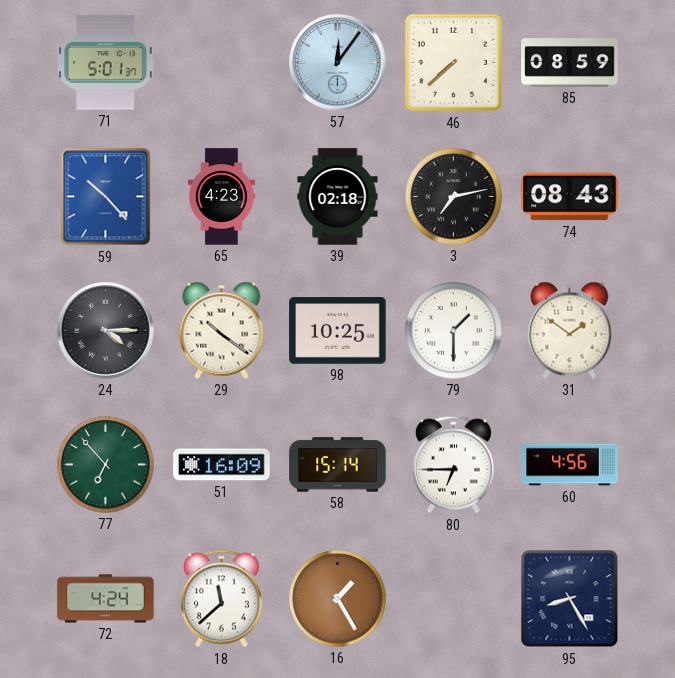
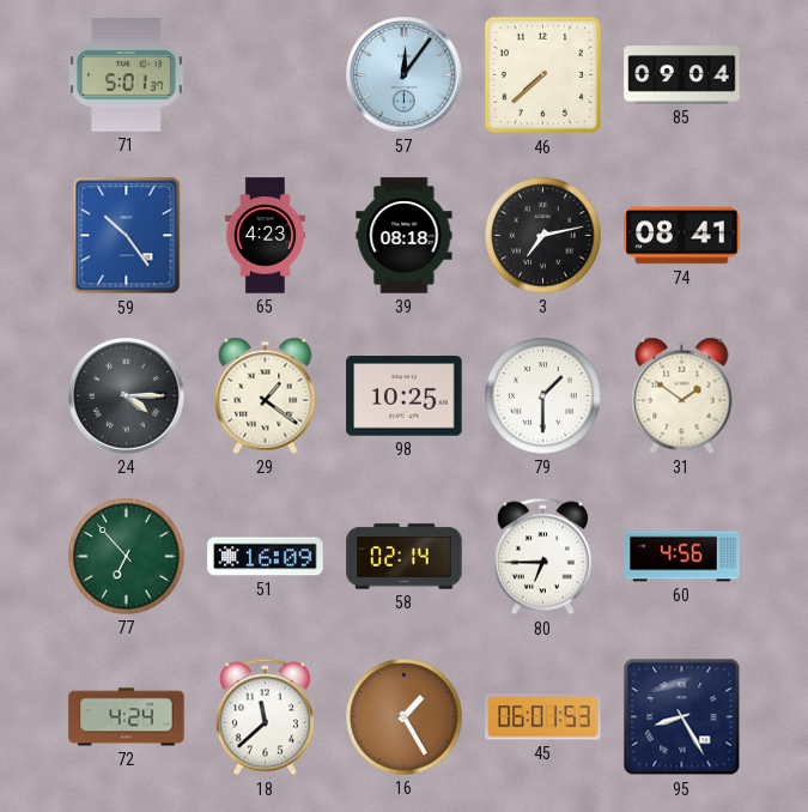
85: 08:59 -> 09:04
59: 10:23 -> 10:24
39: 02:18 -> 08:18
74: 08:43 -> 08:41
29: 10:21 -> 1:21
58: 15:14 -> 02:14
45: none -> 06:01
